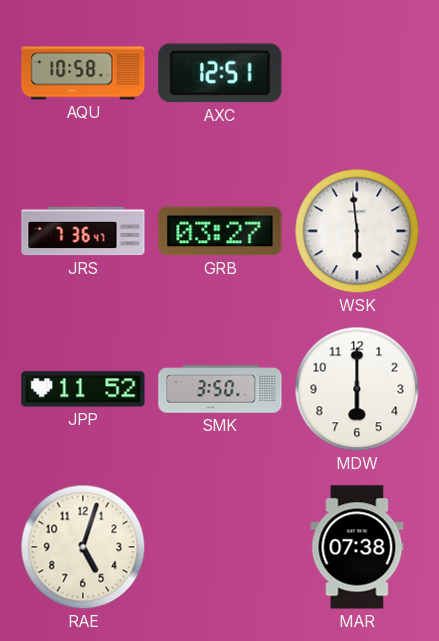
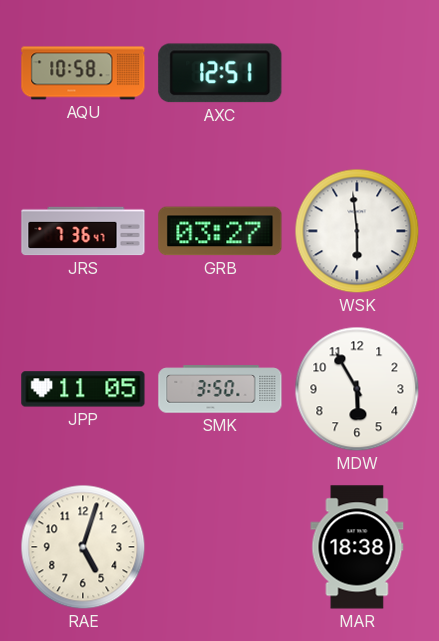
JPP: 11:52 -> 11:05
MDW: 6:00 -> 5:55
MAR: 07:38 -> 18:38
